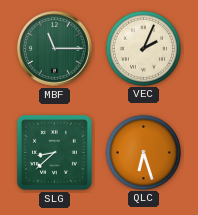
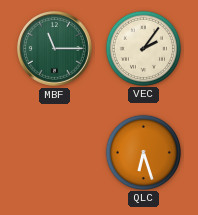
VEC: 2:04 -> 2:06
SLG: 8:38 -> none
